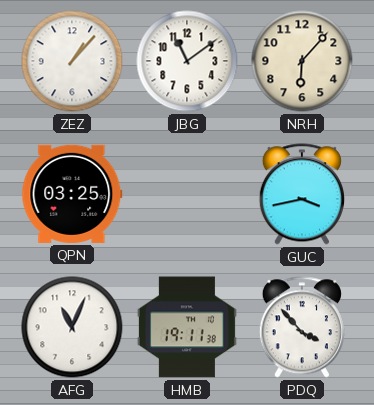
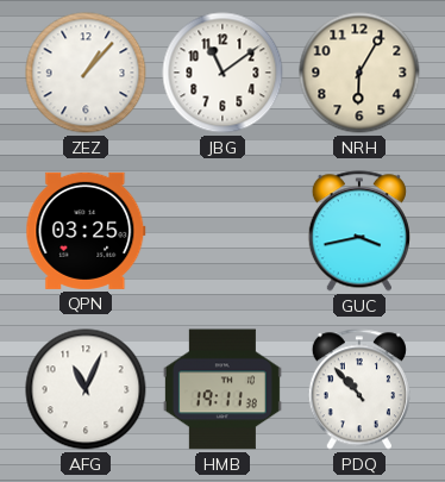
NRH: 6:07 -> 6:05
PDQ: 3:53 -> 10:53
